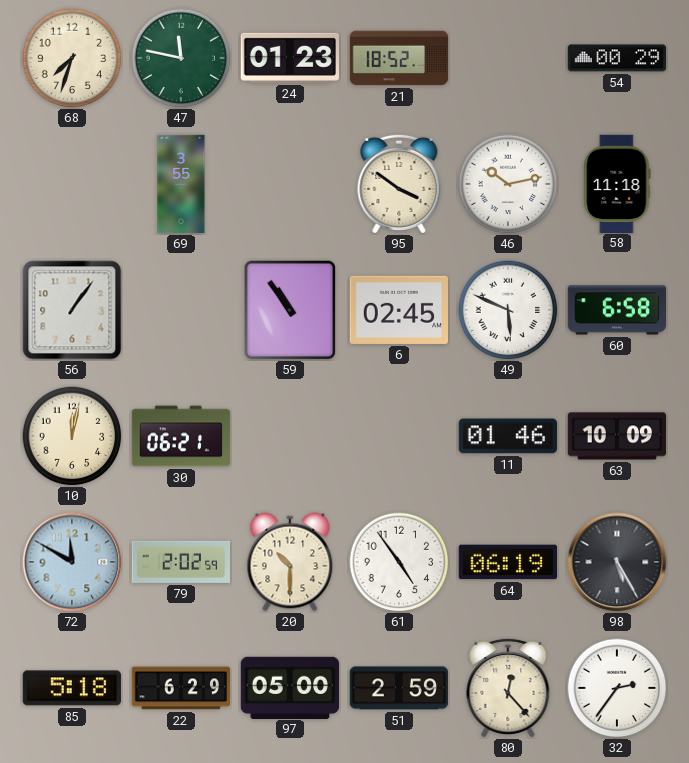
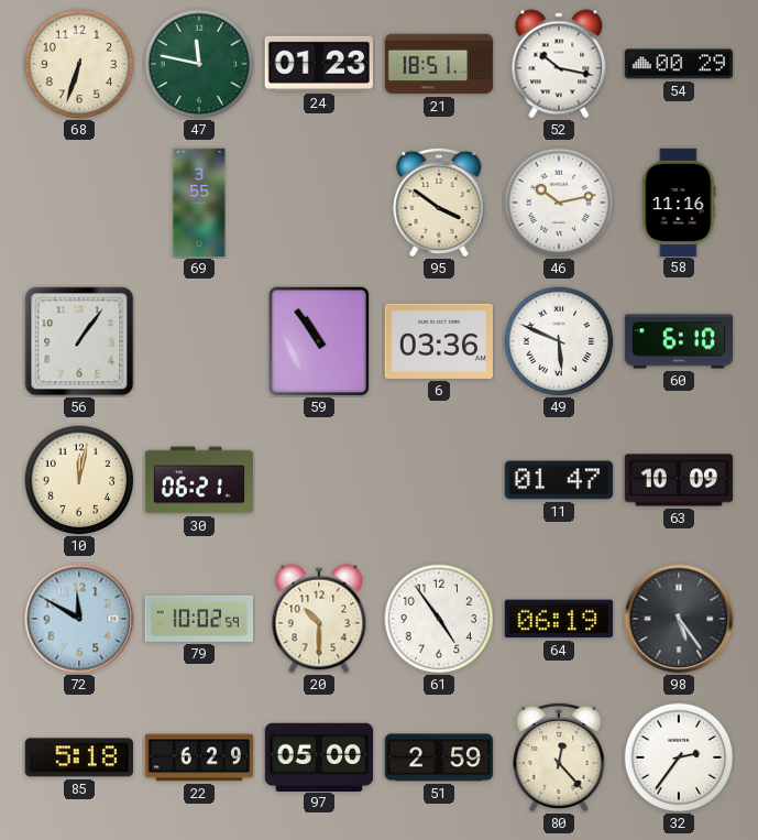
68: 7:33 -> 6:33
21: 18:52 -> 18:51
52: none -> 10:17
58: 11:18 -> 11:16
6: 02:45 -> 03:36
60: 6:58 -> 6:10
11: 01:46 -> 01:47
79: 2:02 -> 10:02
98: 5:25 -> 5:24
